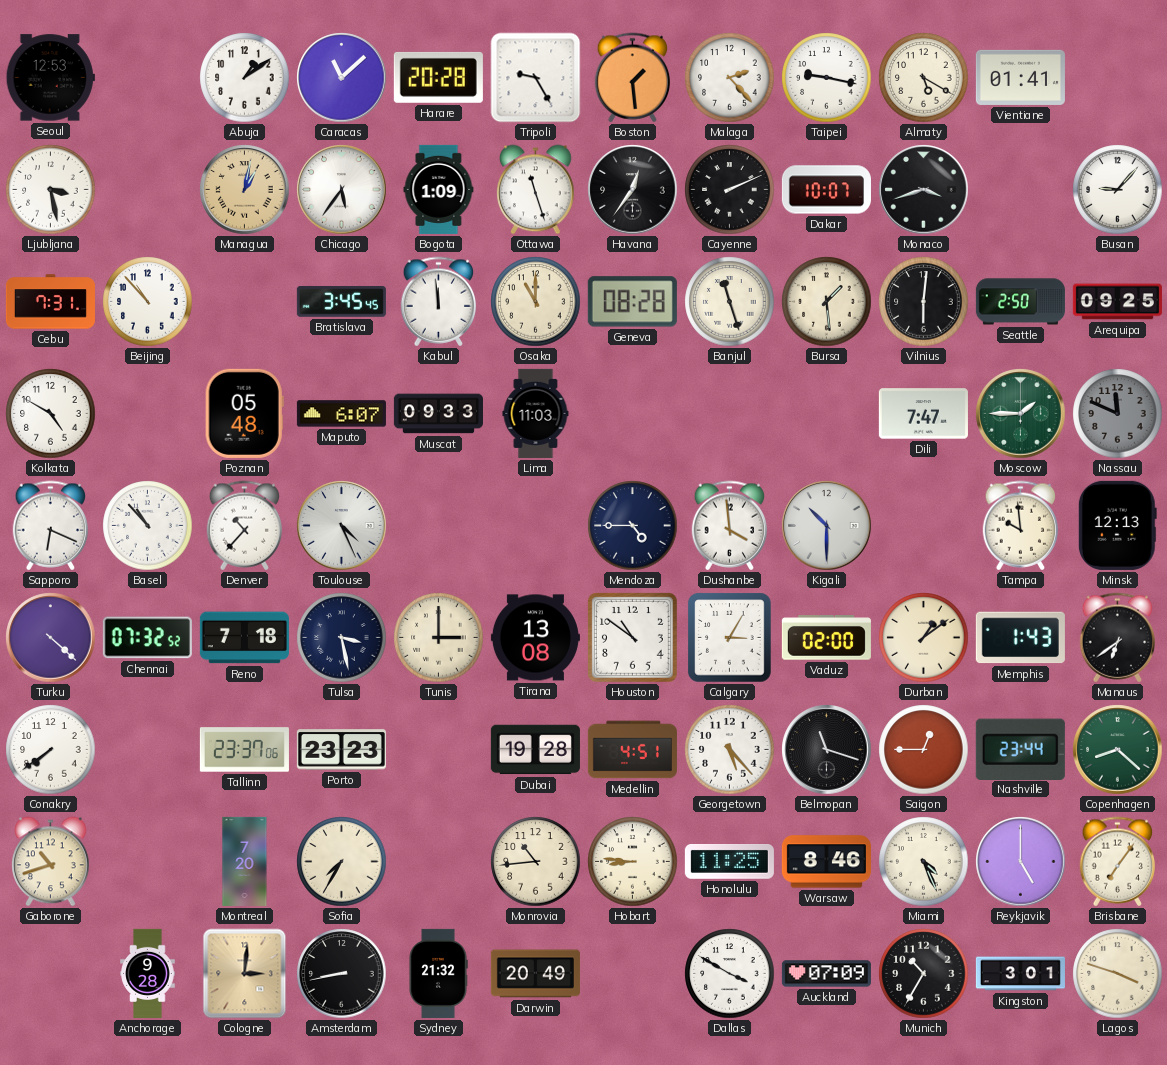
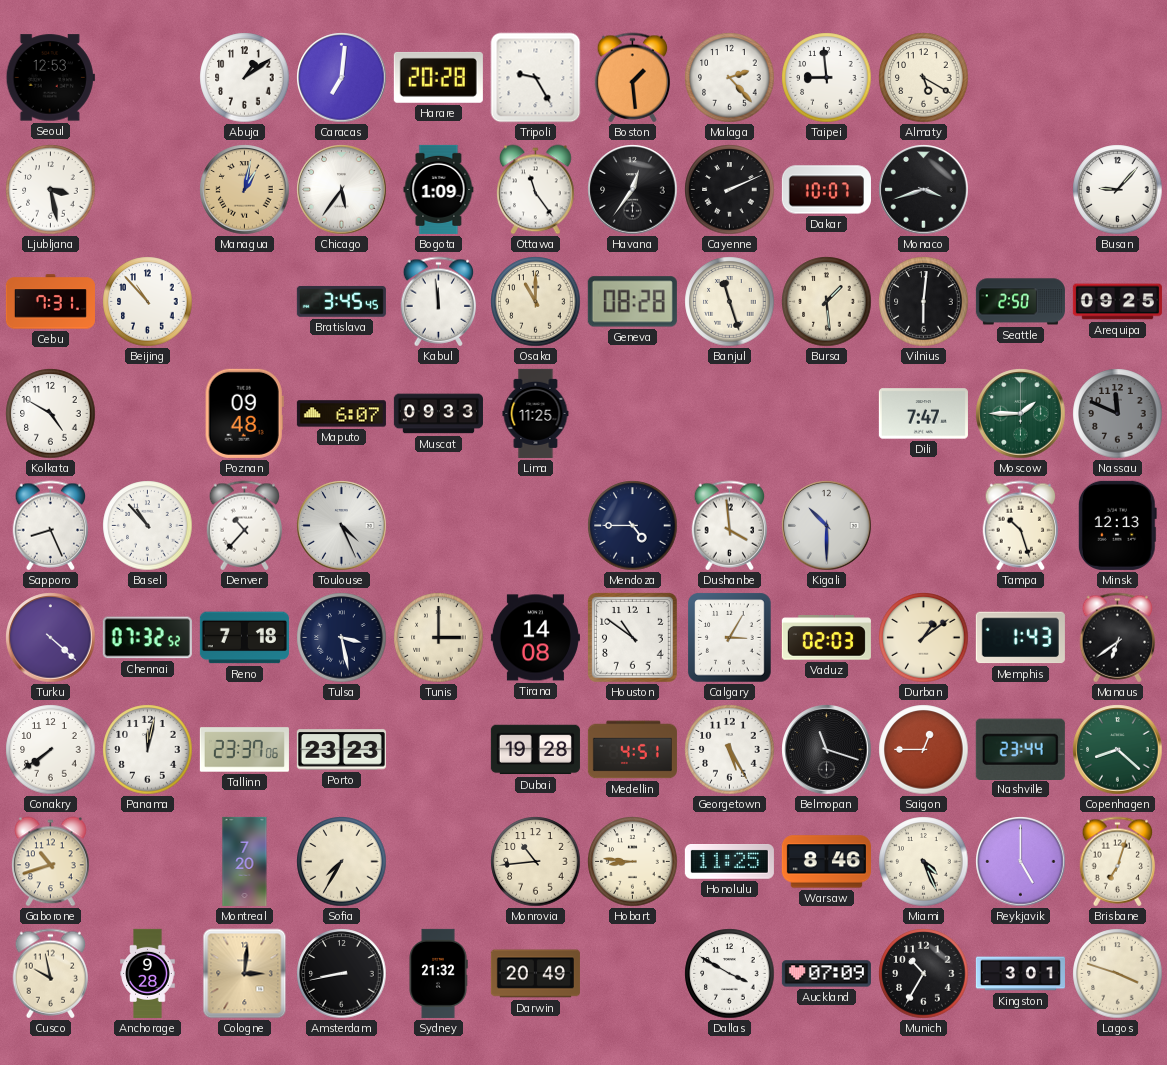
Caracas: 11:08 -> 7:01
Taipei: 9:17 -> 8:59
Vientiane: 01:41 -> none
Ottawa: 11:27 -> 11:24
Poznan: 05:48 -> 09:48
Lima: 11:03 -> 11:25
Sapporo: 6:19 -> 8:26
Tampa: 9:59 -> 10:27
Tirana: 13:08 -> 14:08
Vaduz: 02:00 -> 02:03
Panama: none -> 12:02
Georgetown: 5:23 -> 5:25
Brisbane: 7:06 -> 7:03
Cusco: none -> 9:58
